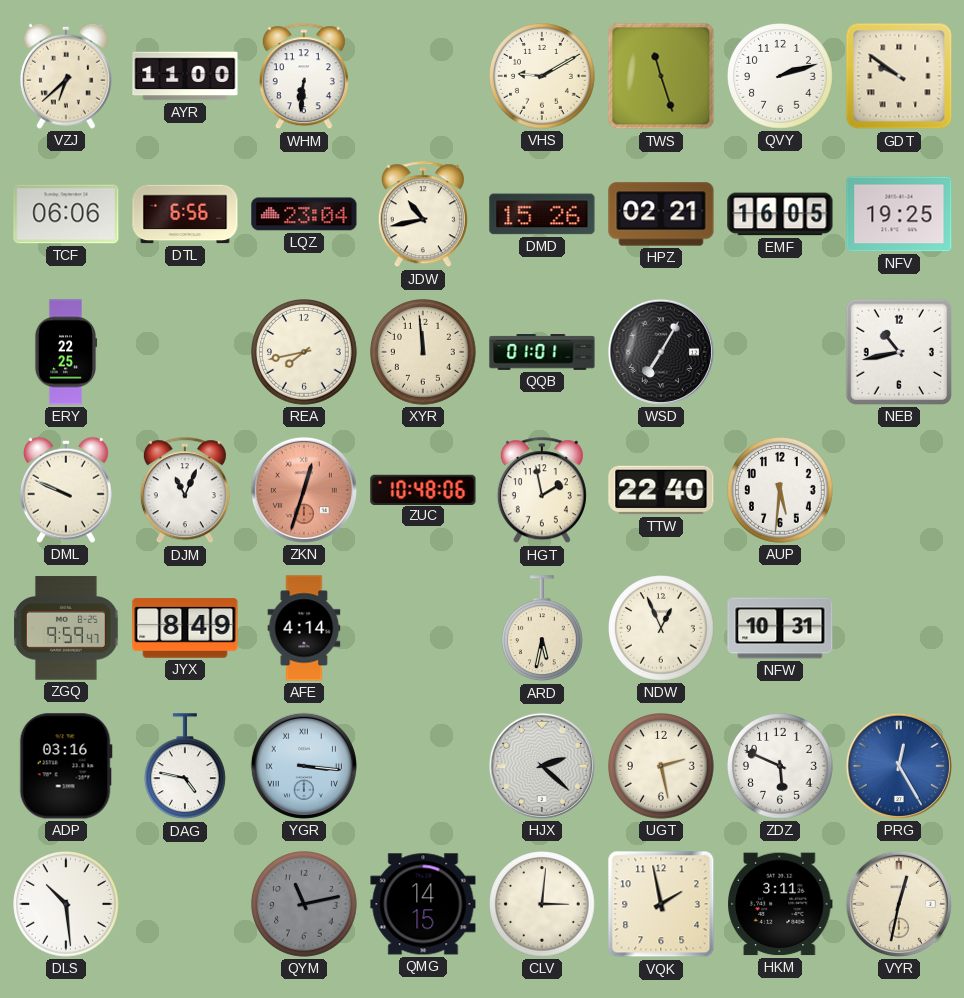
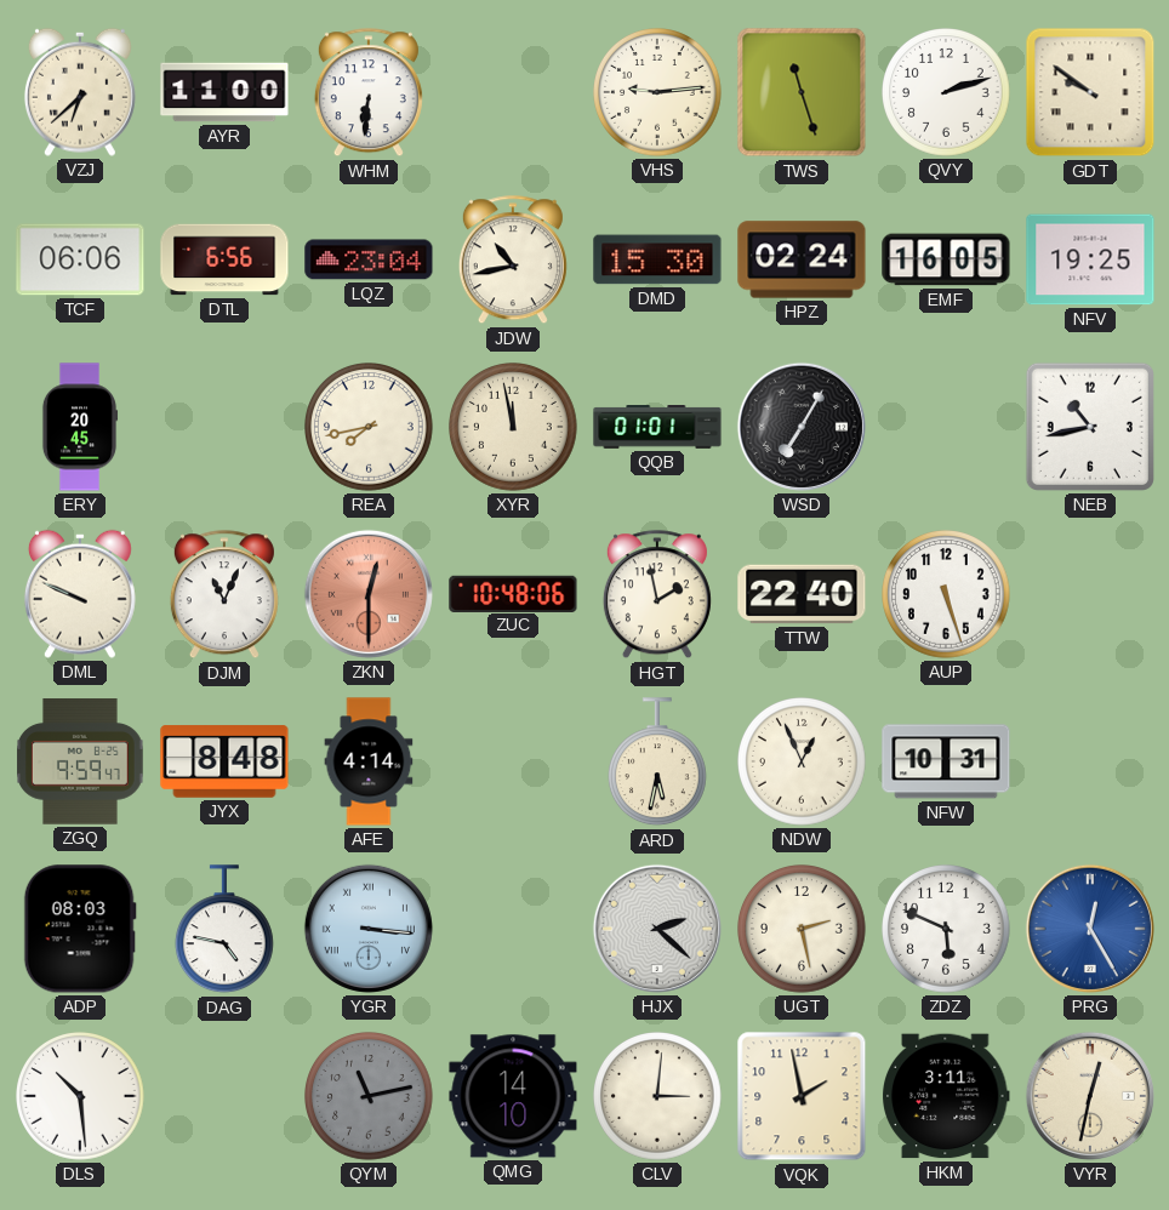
VHS: 9:10 -> 9:14
DMD: 15:26 -> 15:30
HPZ: 02:21 -> 02:24
ERY: 22:25 -> 20:45
XYR: 11:59 -> 11:58
ZKN: 12:33 -> 12:30
AUP: 5:31 -> 5:27
JYX: 8:49 -> 8:48
ADP: 03:16 -> 08:03
QMG: 14:15 -> 14:10
